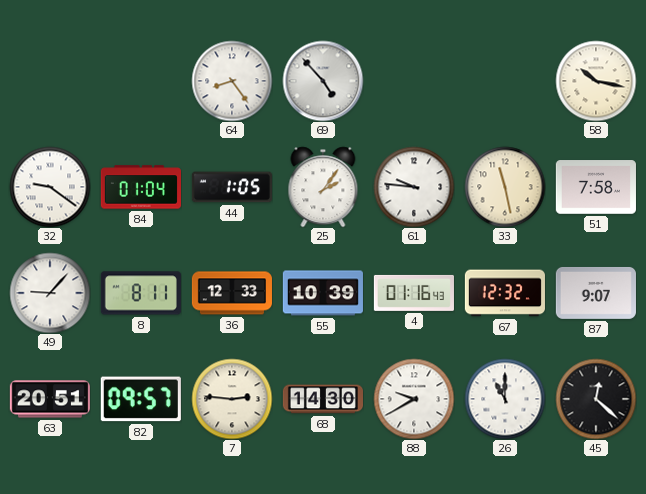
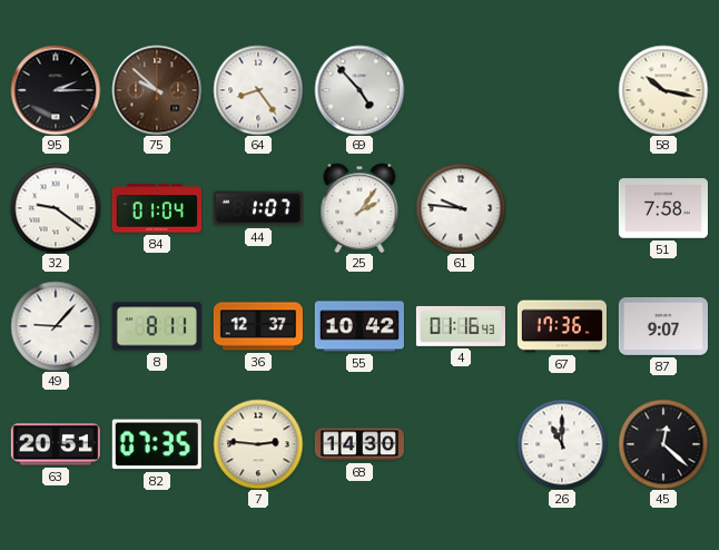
95: none -> 2:15
75: none -> 9:52
44: 1:05 -> 1:07
33: 11:28 -> none
36: 12:33 -> 12:37
55: 10:39 -> 10:42
67: 12:32 -> 17:36
82: 09:57 -> 07:35
88: 9:40 -> none
